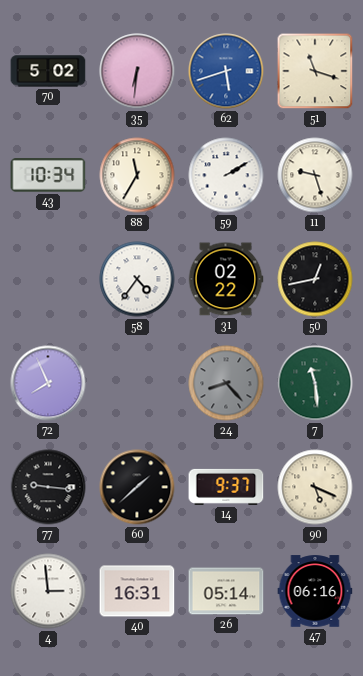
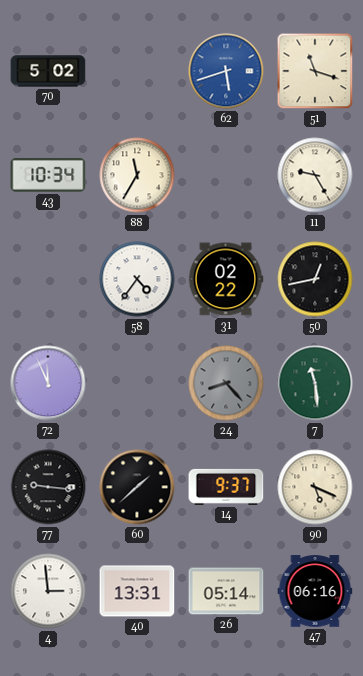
35: 6:31 -> none
59: 2:10 -> none
11: 9:27 -> 9:25
72: 7:56 -> 11:56
40: 16:31 -> 13:31
